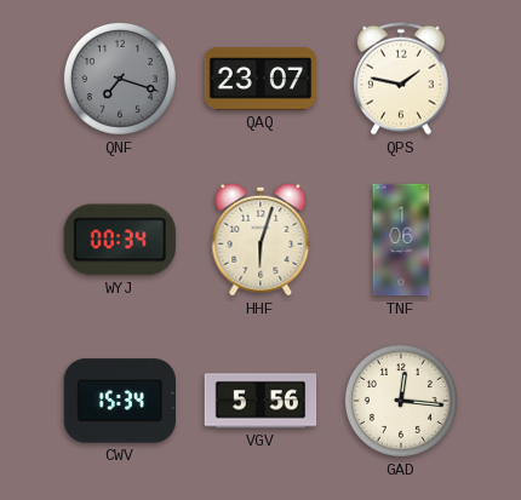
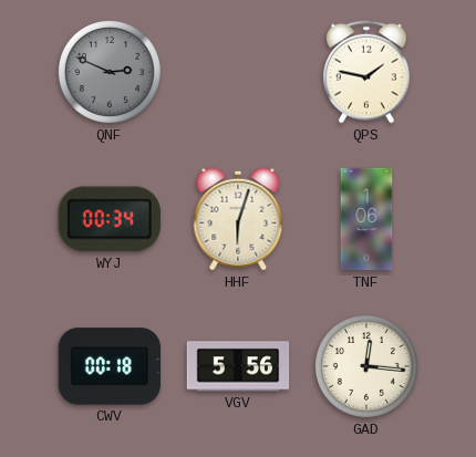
QNF: 7:18 -> 2:49
QAQ: 23:07 -> none
CWV: 15:34 -> 00:18
